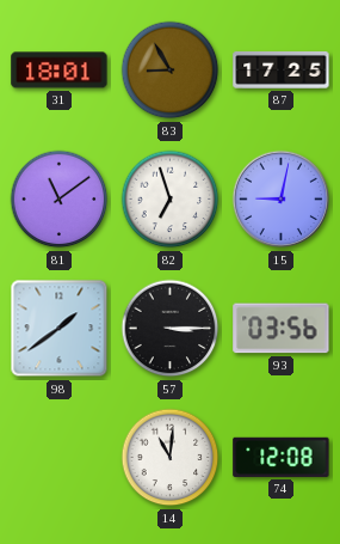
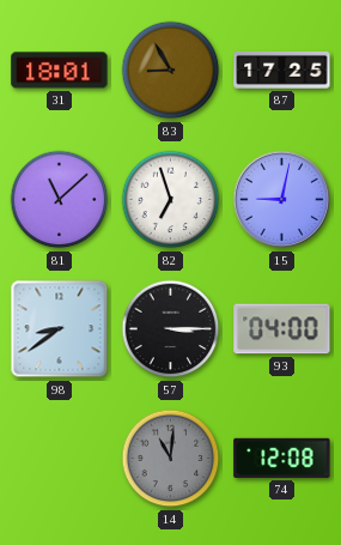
81: 11:09 -> 11:08
98: 1:39 -> 8:39
93: 03:56 -> 04:00
14 dial: white -> grey
